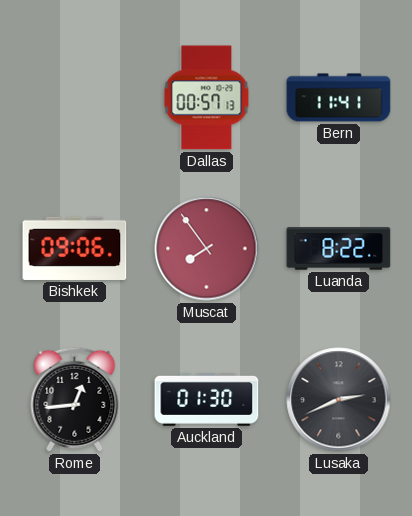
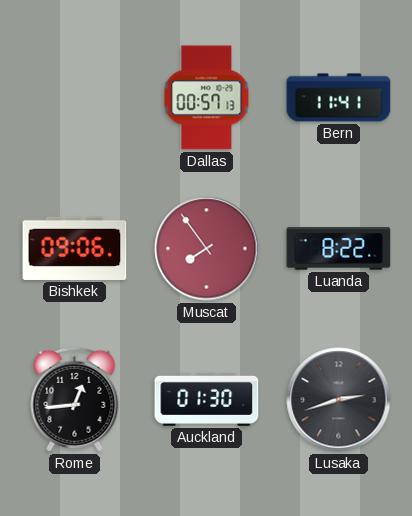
Lusaka: 2:41 -> 2:42
